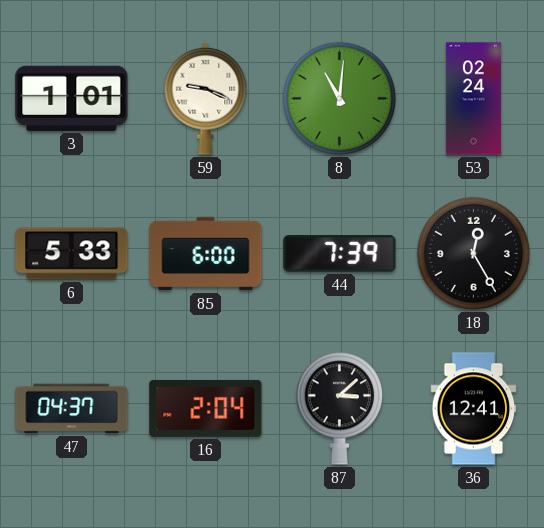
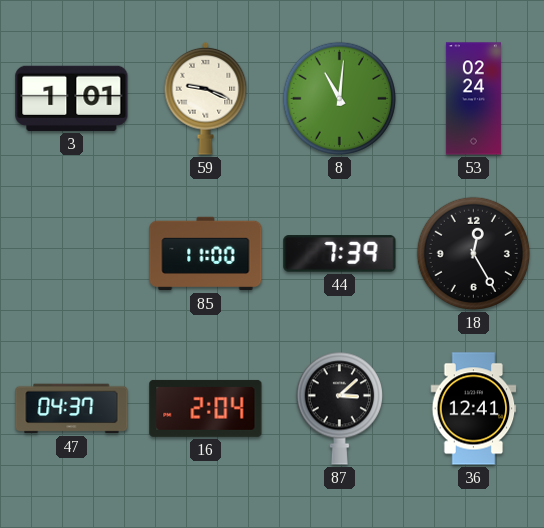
6: 5:33 -> none
85: 6:00 -> 11:00
